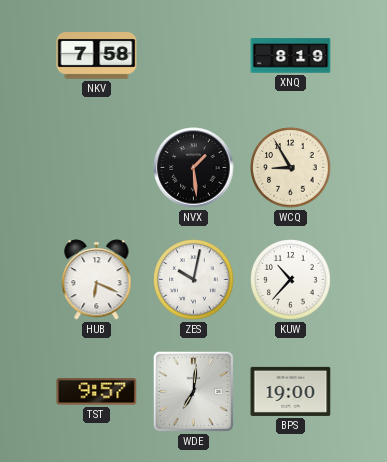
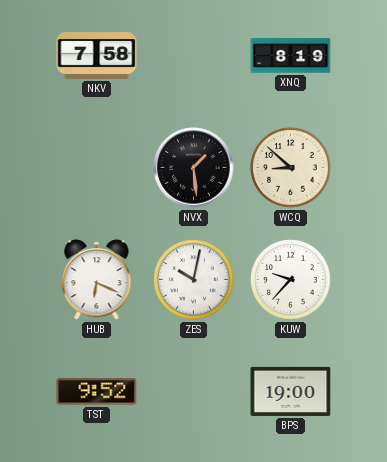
WCQ: 8:55 -> 8:52
KUW: 10:37 -> 9:37
TST: 9:57 -> 9:52
WDE: 7:01 -> none
